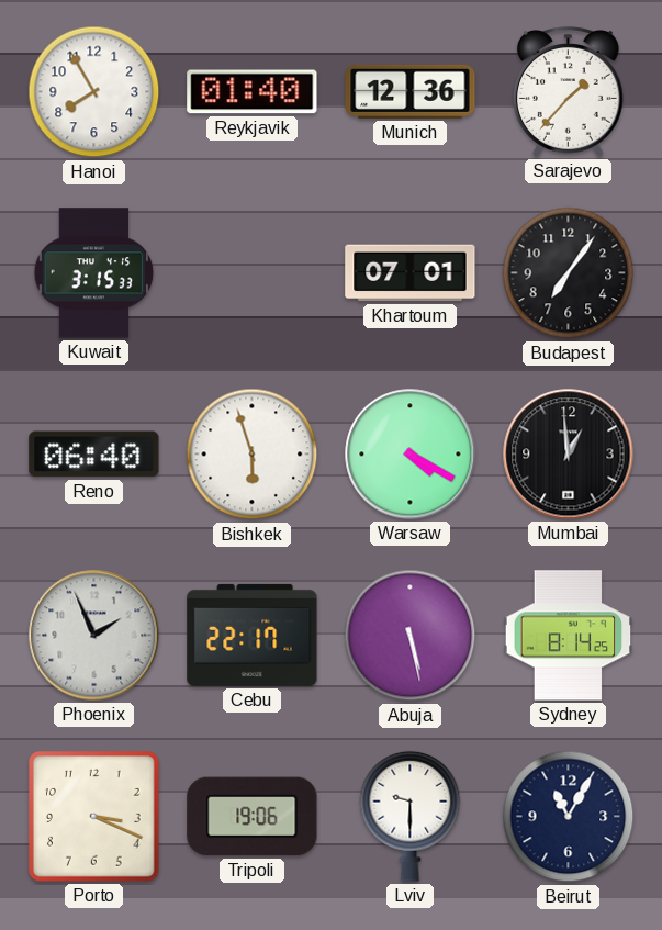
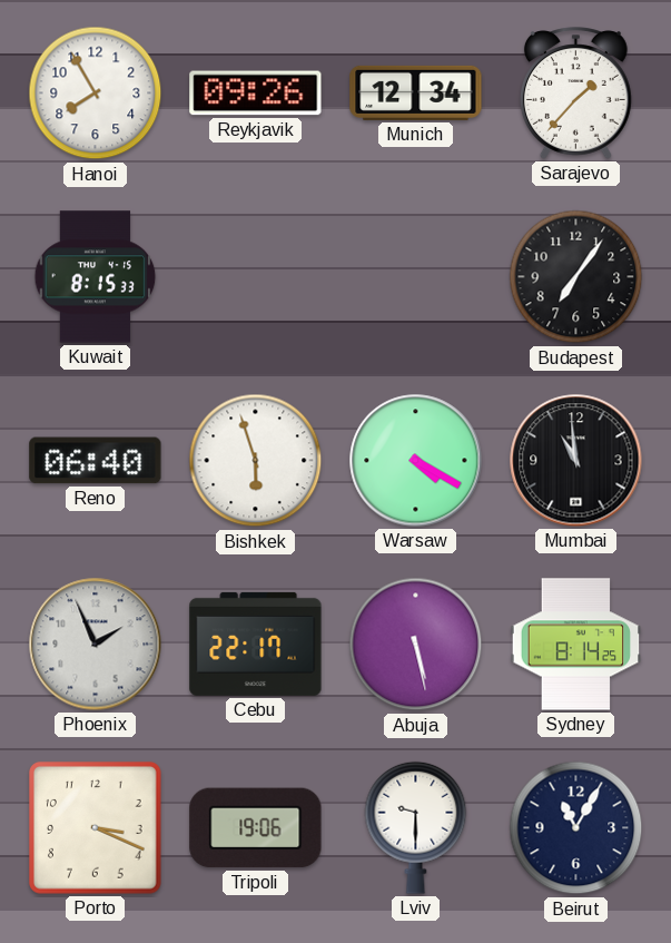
Reykjavik: 01:40 -> 09:26
Munich: 12:36 -> 12:34
Kuwait: 3:15 -> 8:15
Khartoum: 07:01 -> none
Mumbai: 12:59 -> 10:59
